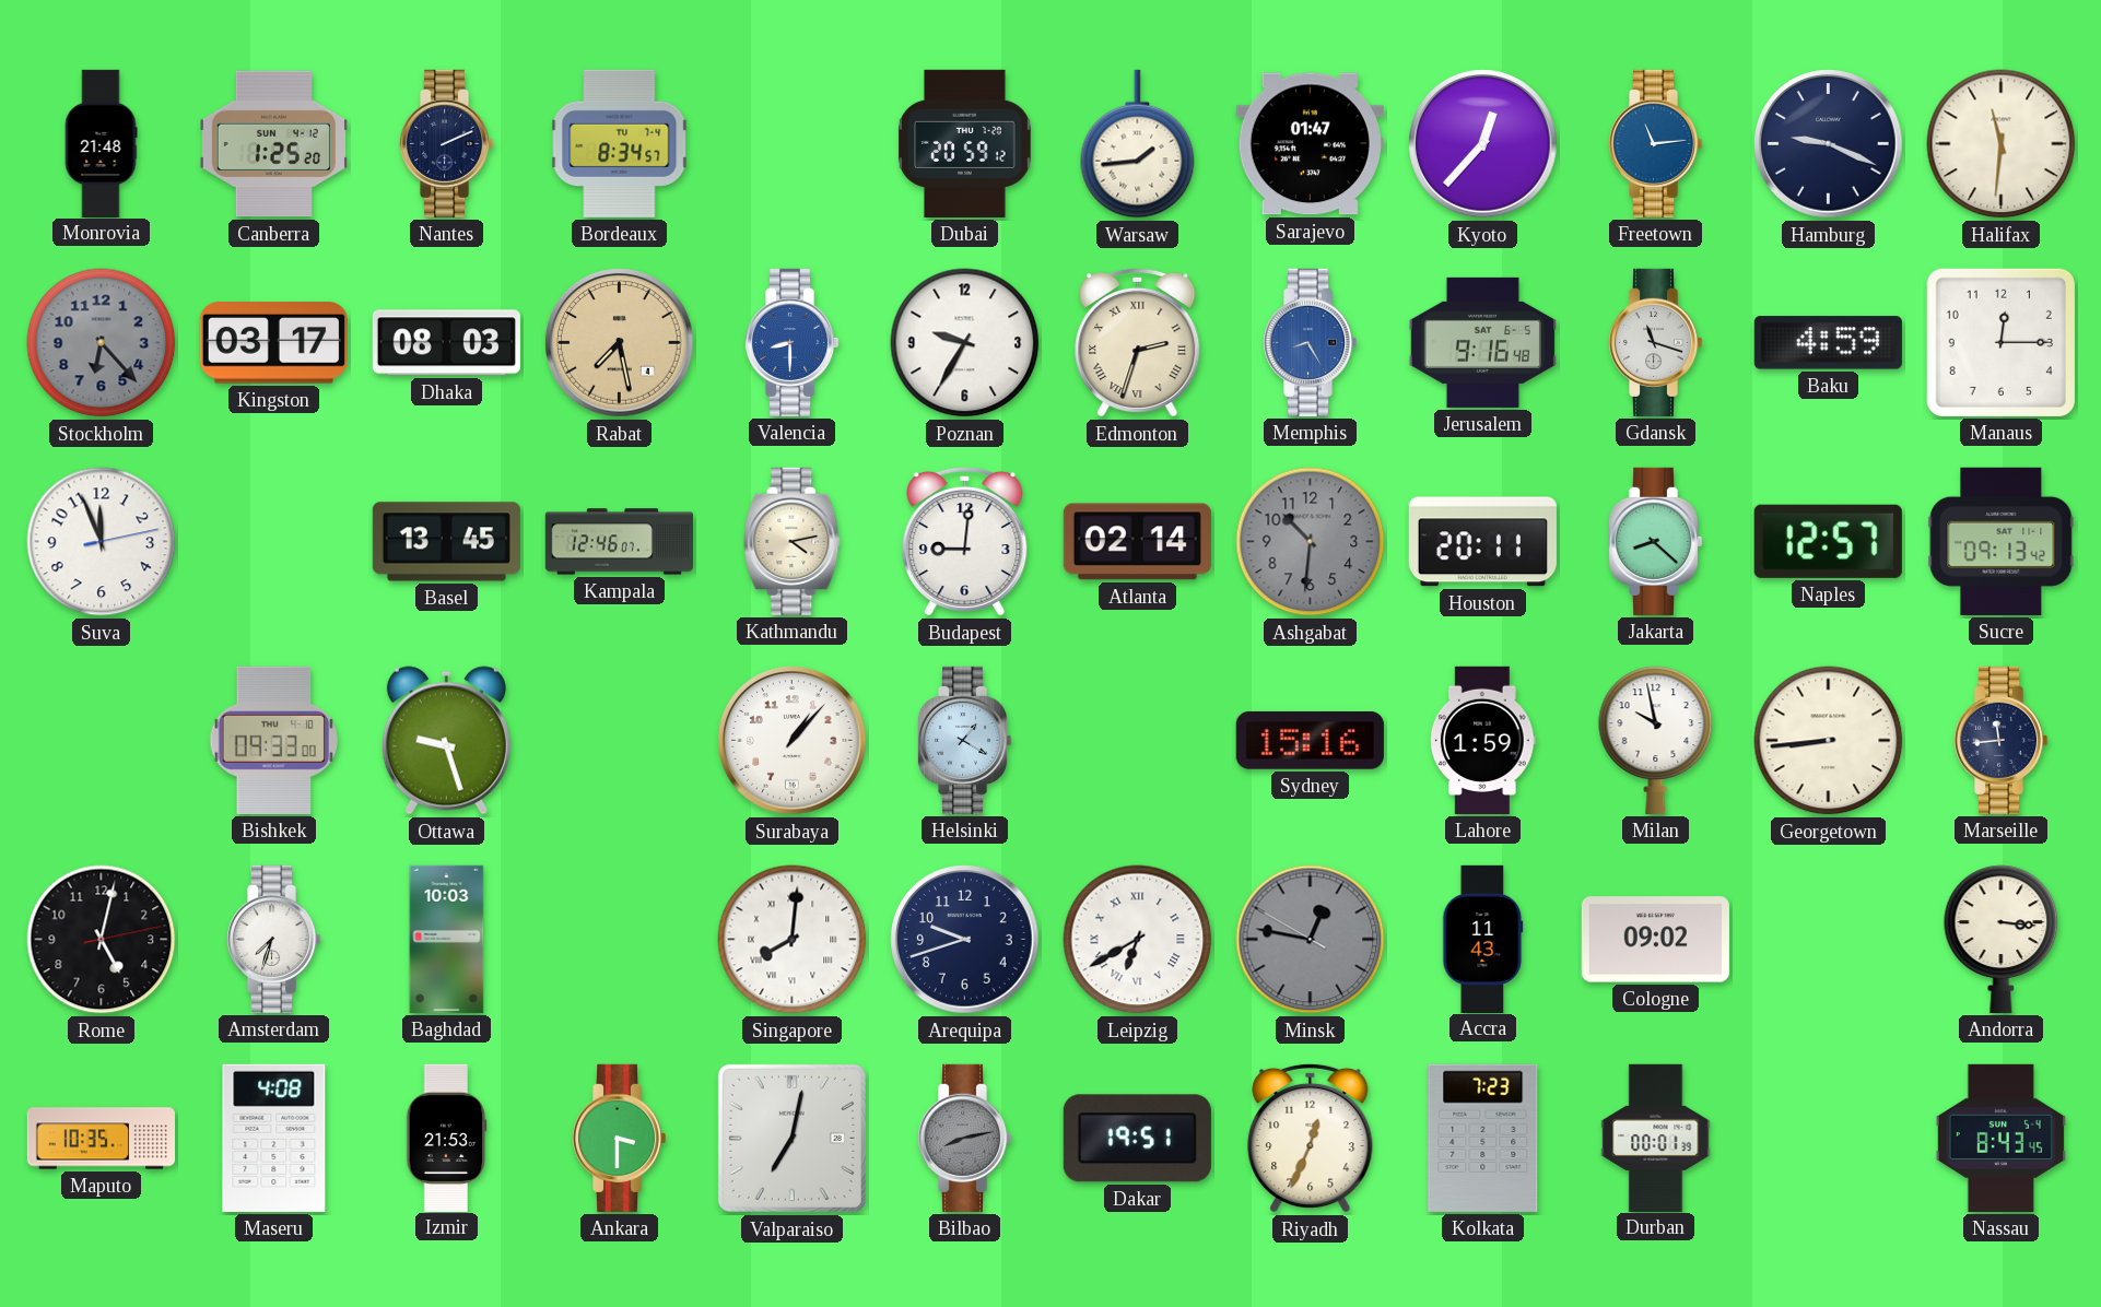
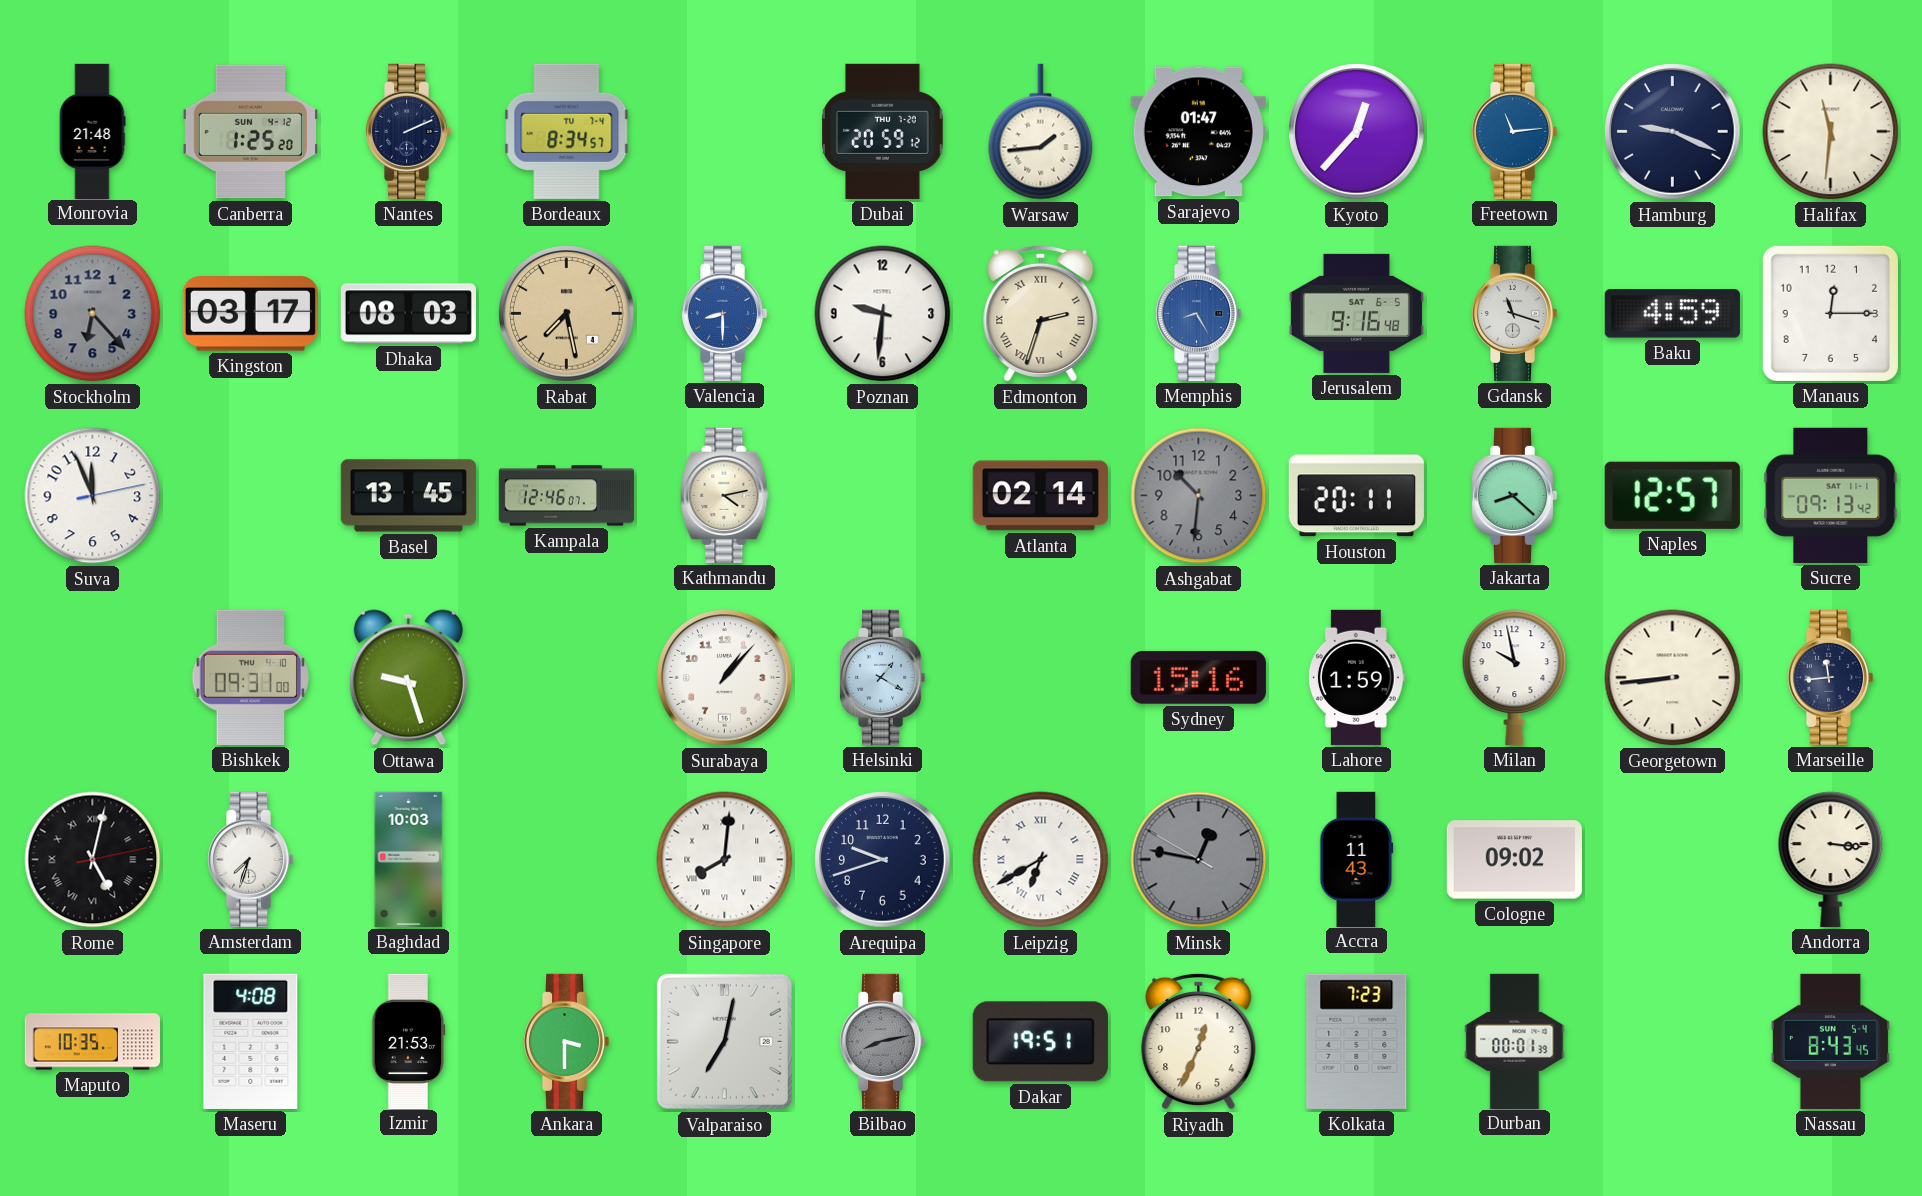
Poznan: 9:35 -> 9:31
Budapest: 9:01 -> none
Bishkek: 09:33 -> 09:31
Rome numerals: Arabic -> Roman
